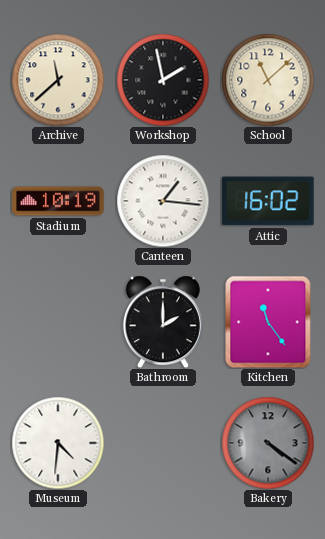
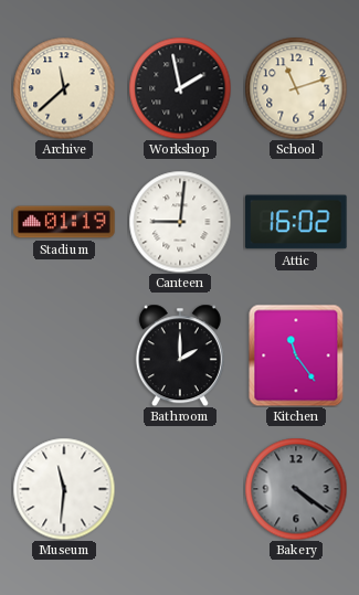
School: 11:08 -> 11:12
Stadium: 10:19 -> 01:19
Canteen: 1:16 -> 9:01
Museum: 4:31 -> 11:31
